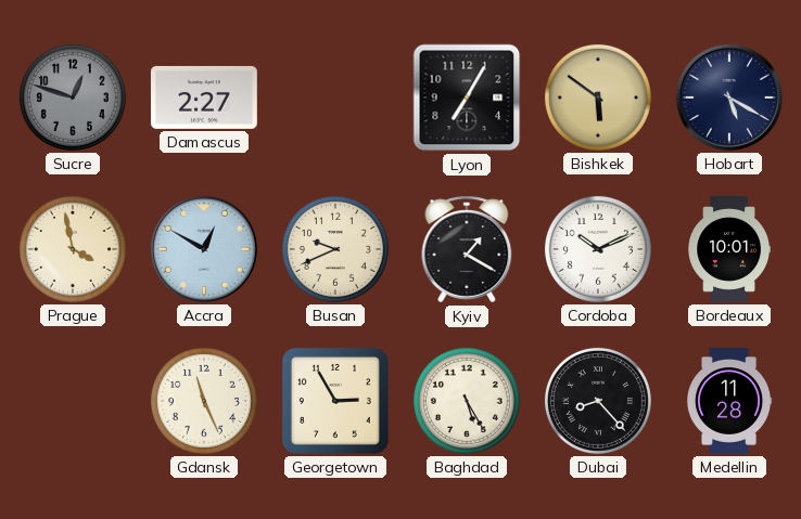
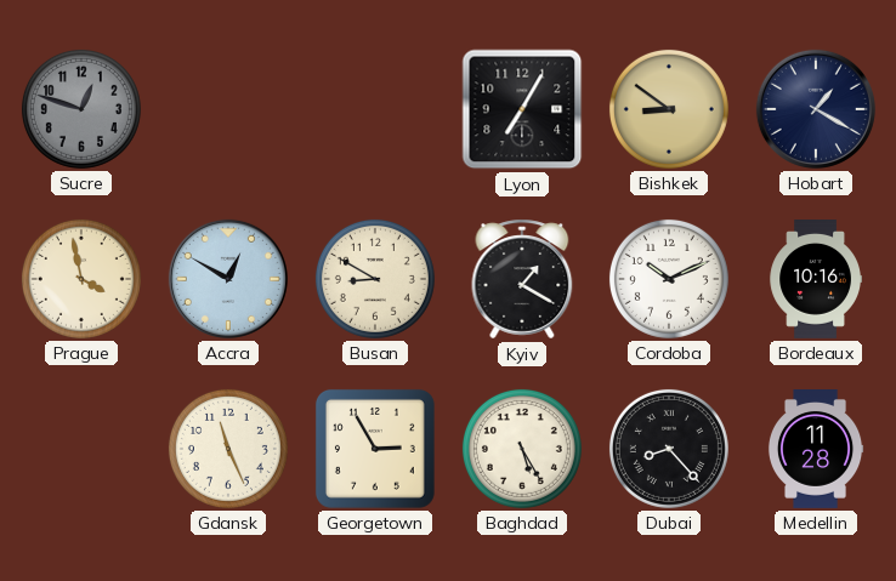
Damascus: 2:27 -> none
Bishkek: 5:51 -> 8:51
Hobart: 5:20 -> 1:20
Busan: 9:41 -> 8:50
Bordeaux: 10:01 -> 10:16
